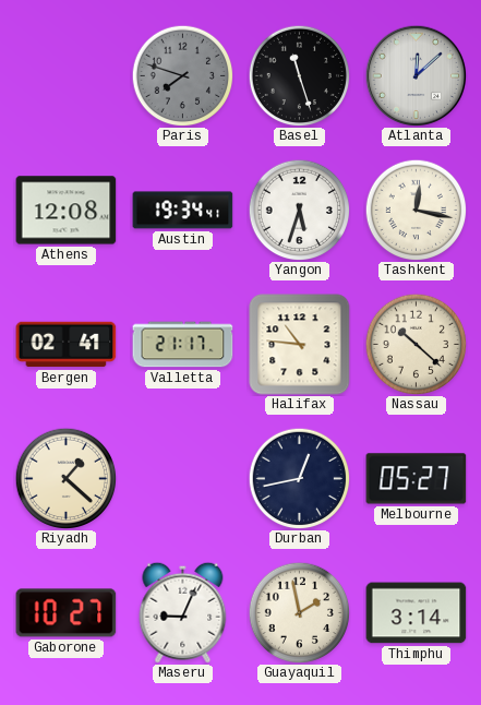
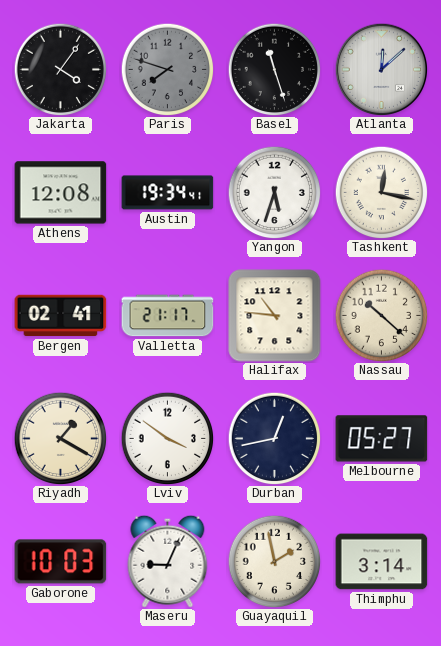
Jakarta: none -> 4:06
Riyadh: 1:22 -> 1:20
Lviv: none -> 3:51
Gaborone: 10:27 -> 10:03
